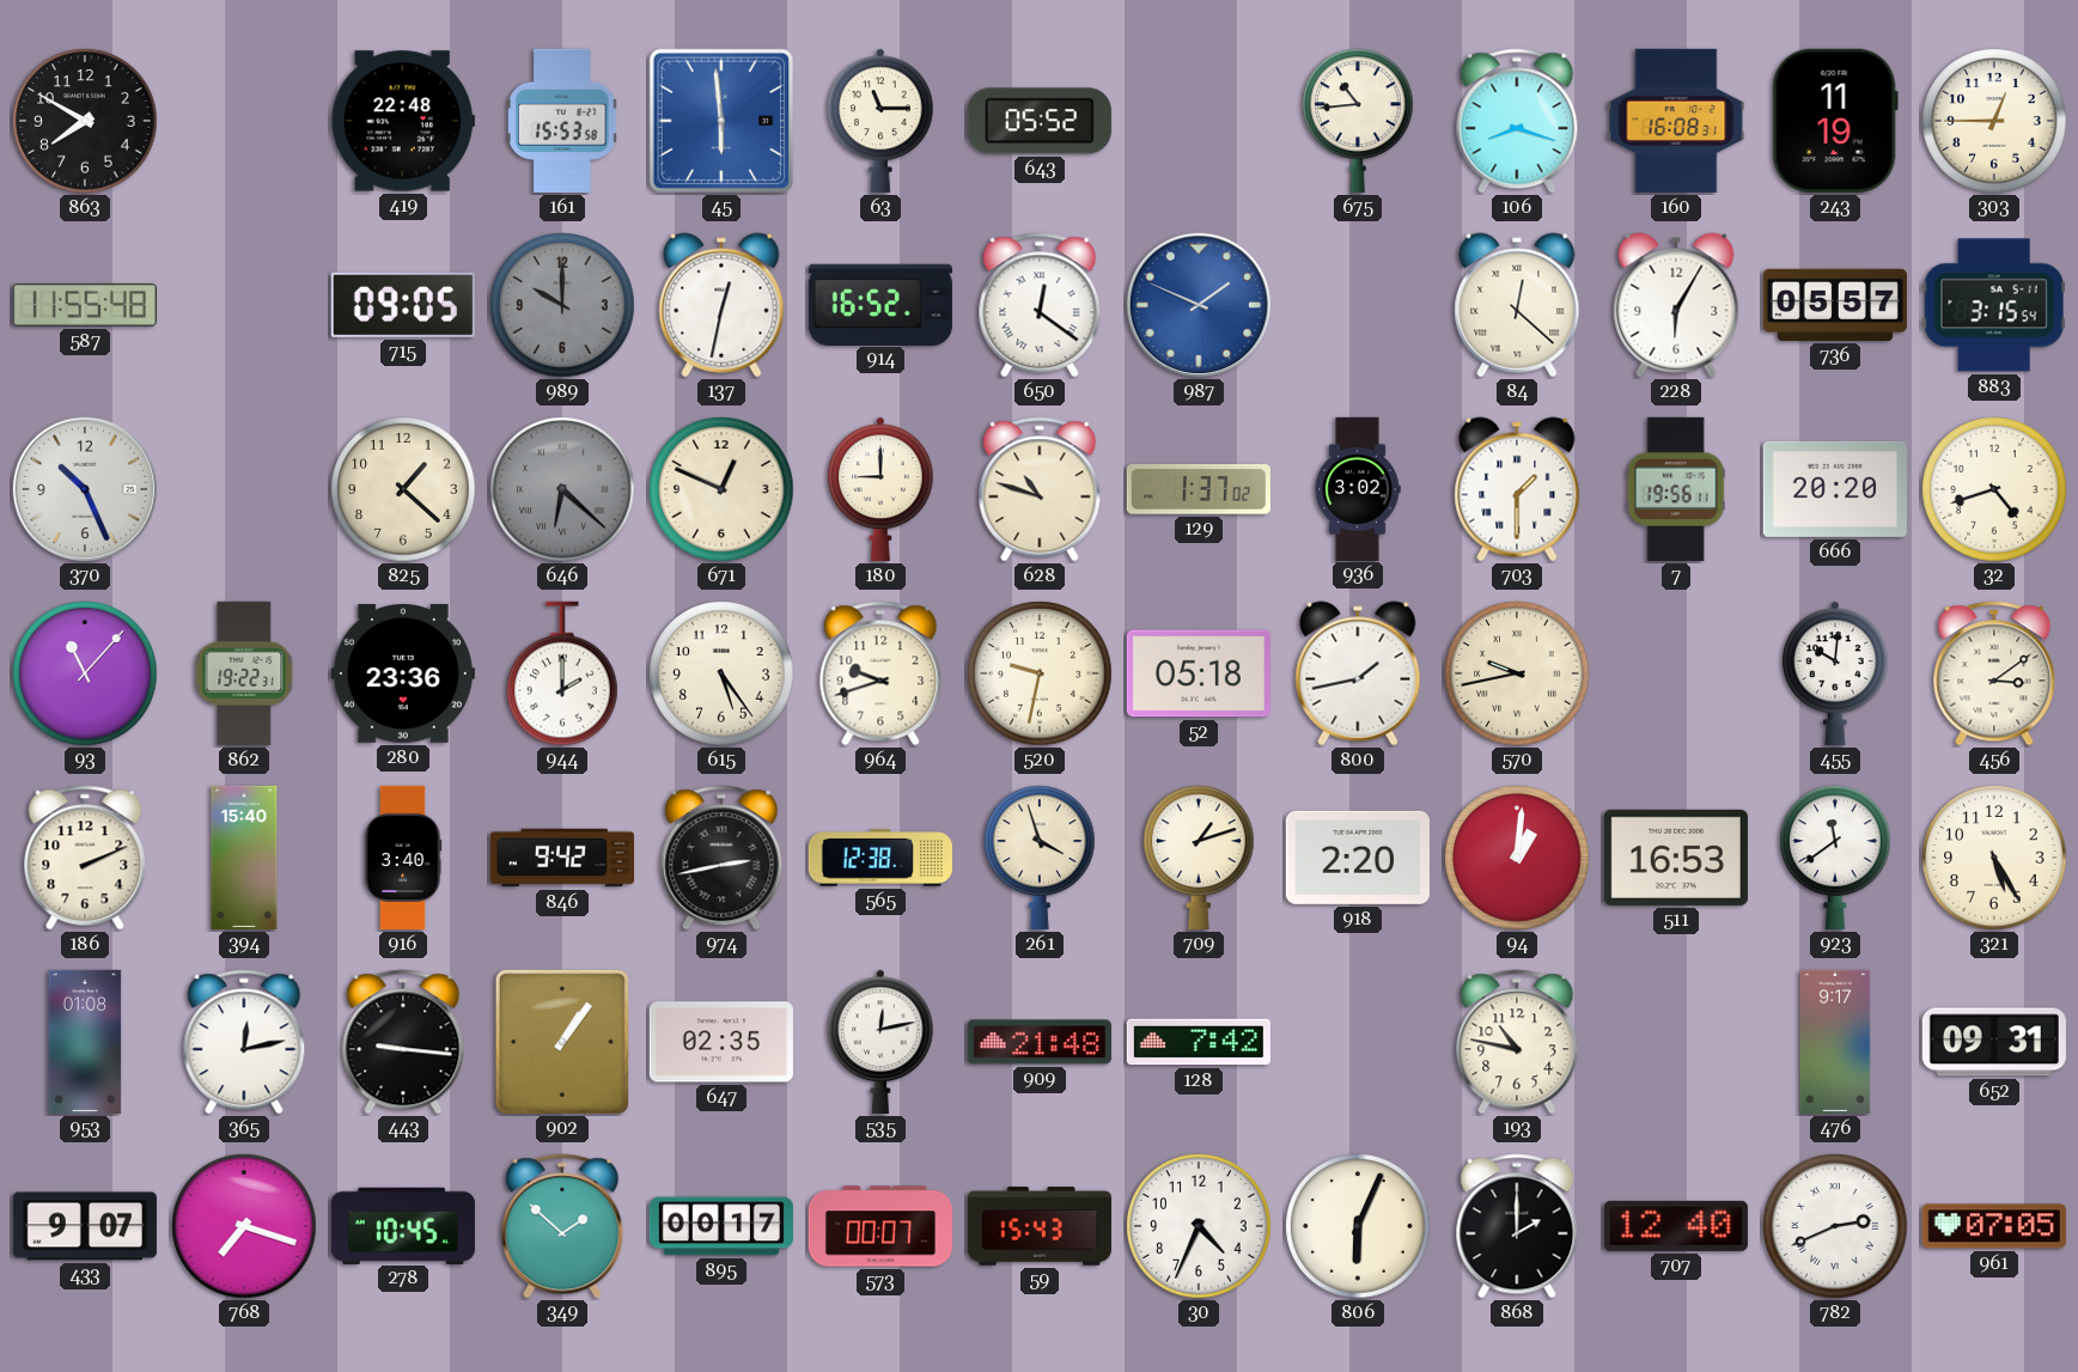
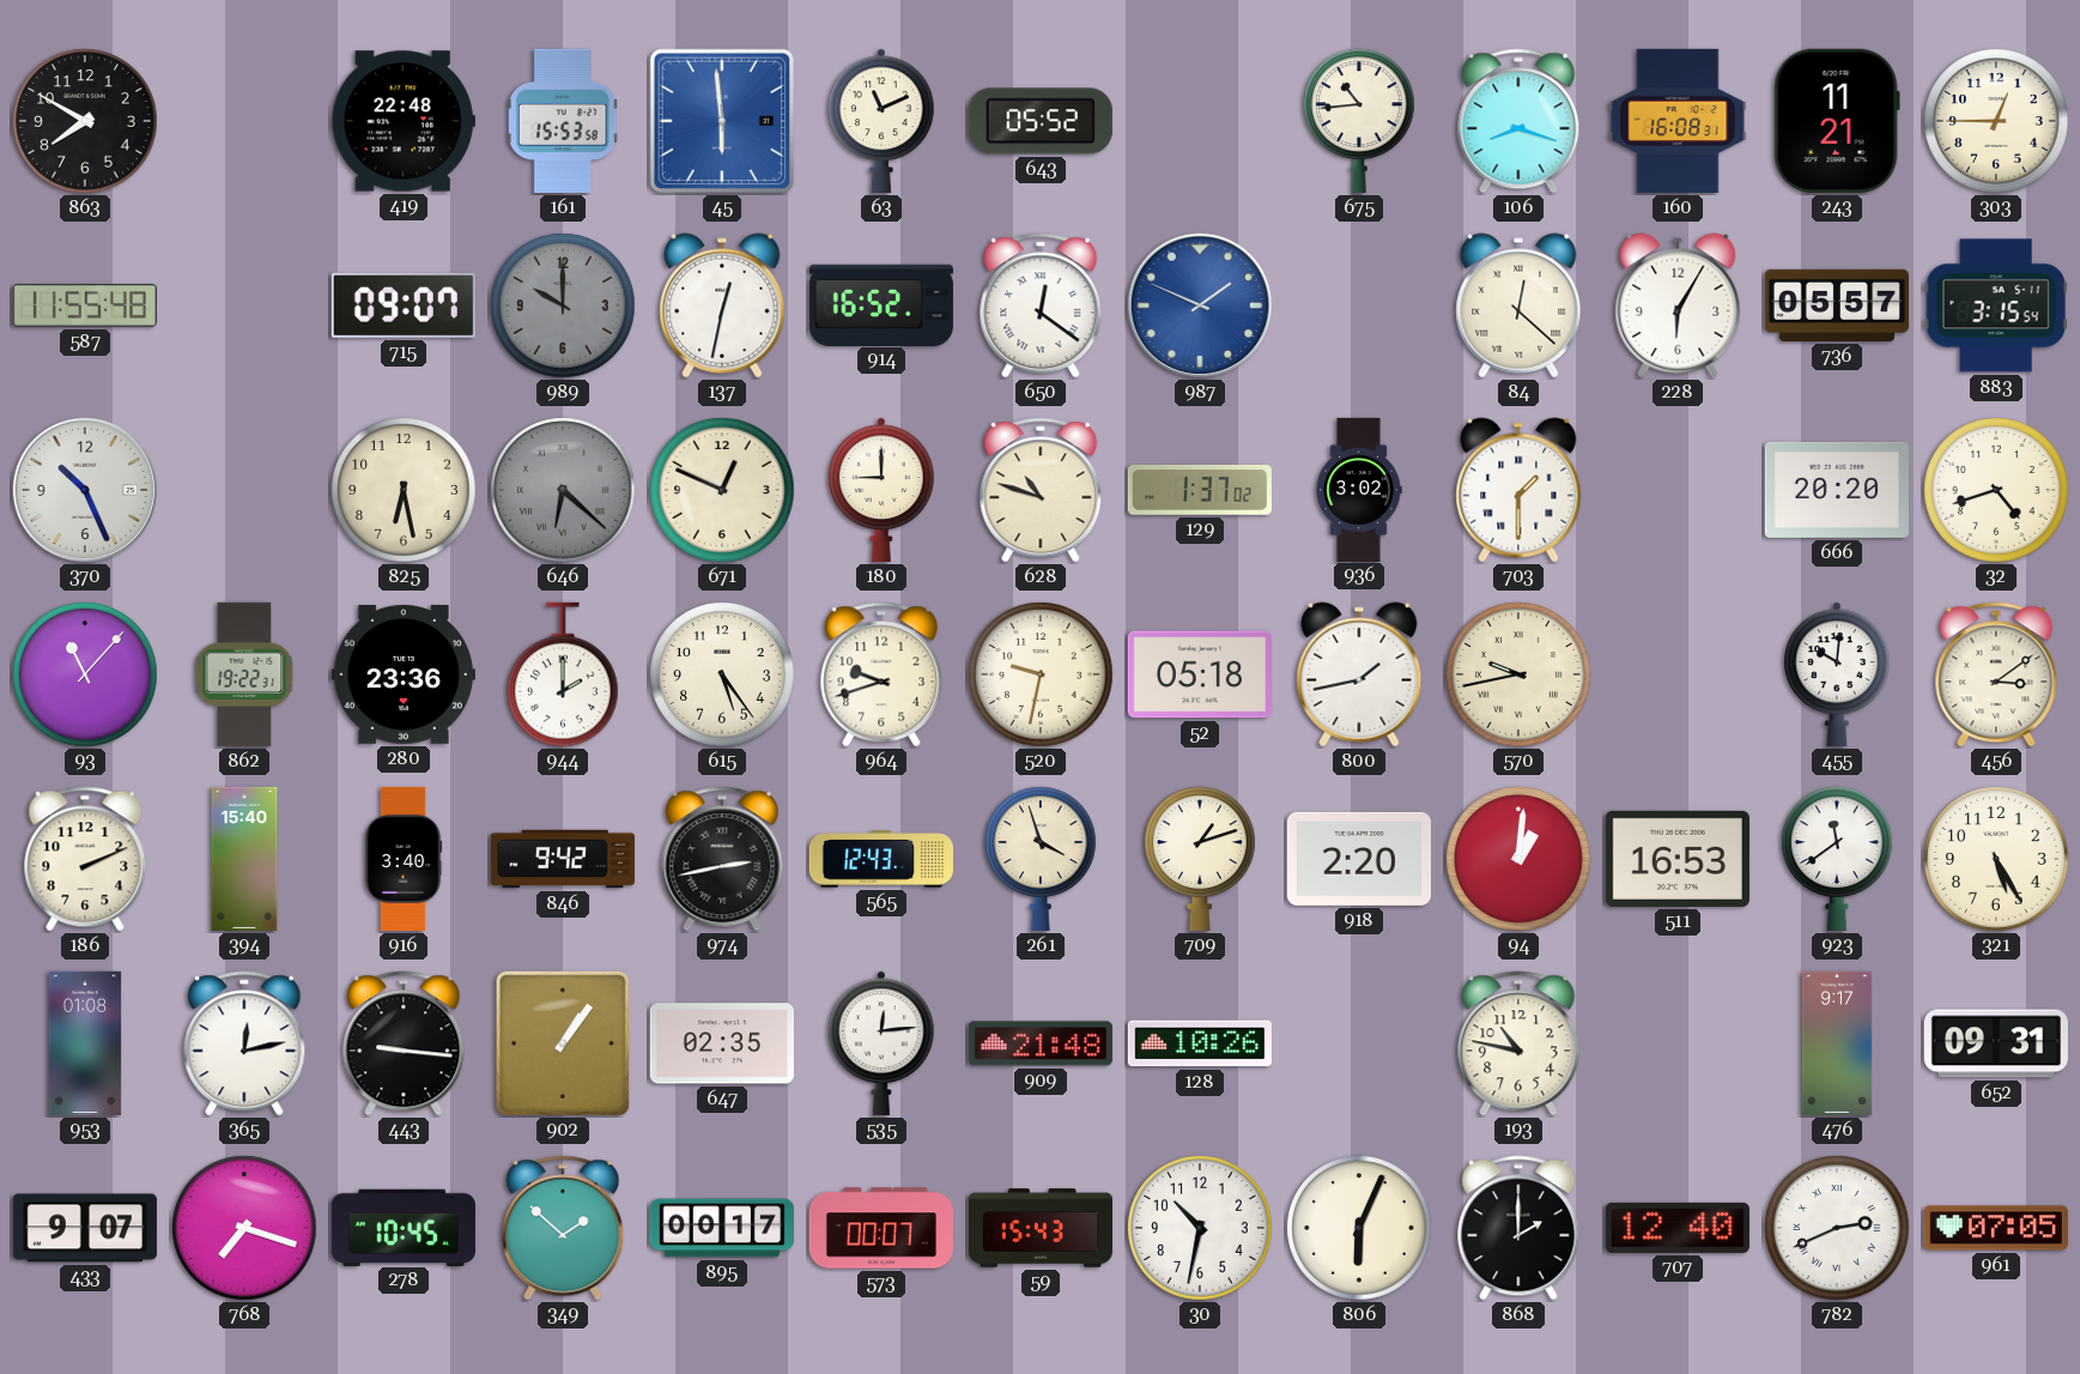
63: 11:15 -> 11:11
243: 11:19 -> 11:21
715: 09:05 -> 09:07
825: 1:22 -> 6:28
7: 19:56 -> none
565: 12:38 -> 12:43
535: 12:13 -> 12:14
128: 7:42 -> 10:26
30: 4:34 -> 10:32
